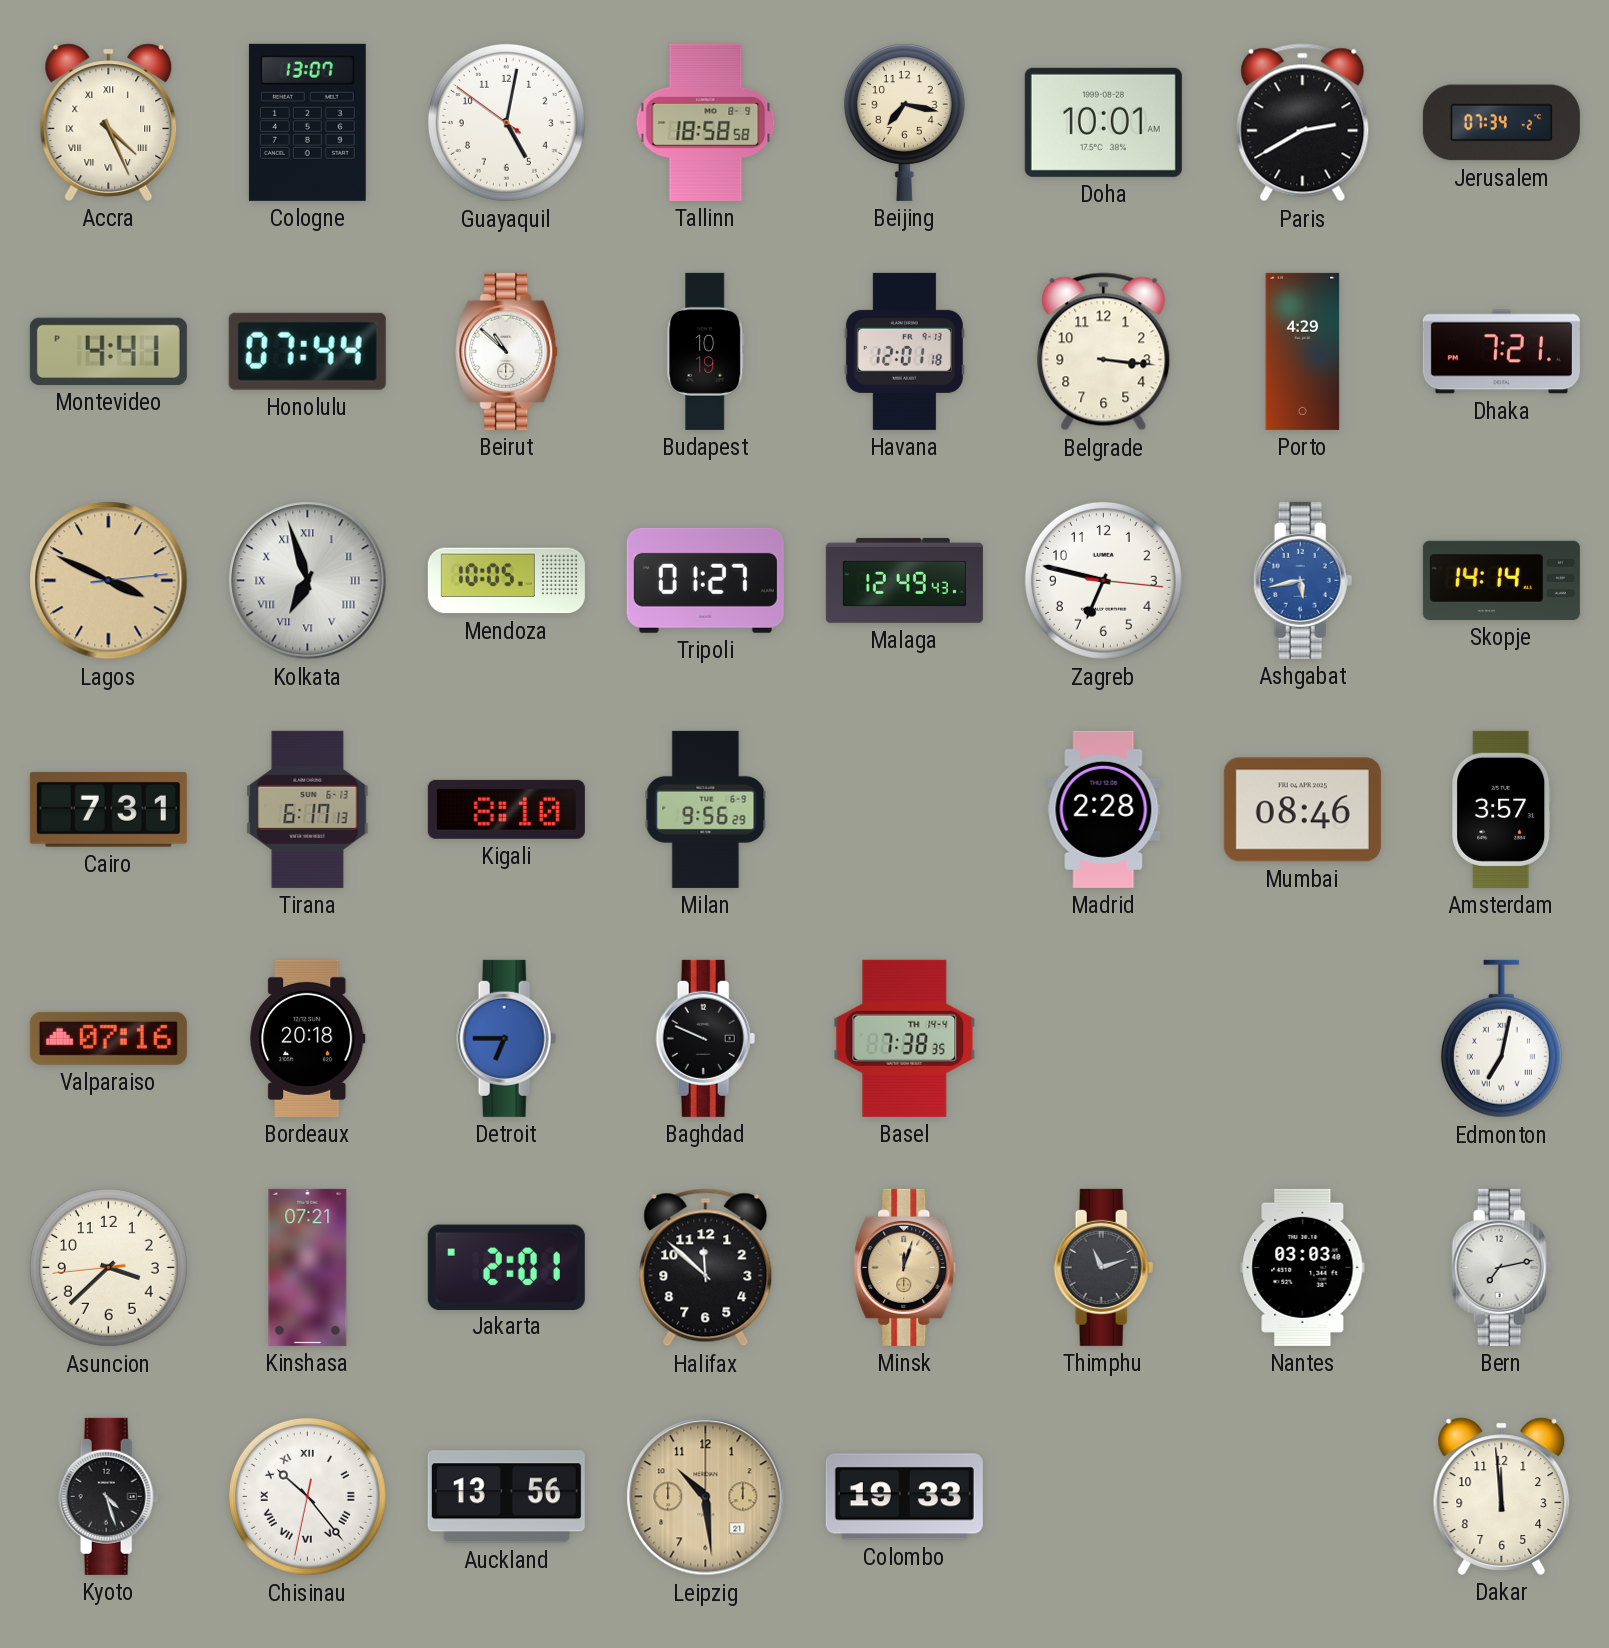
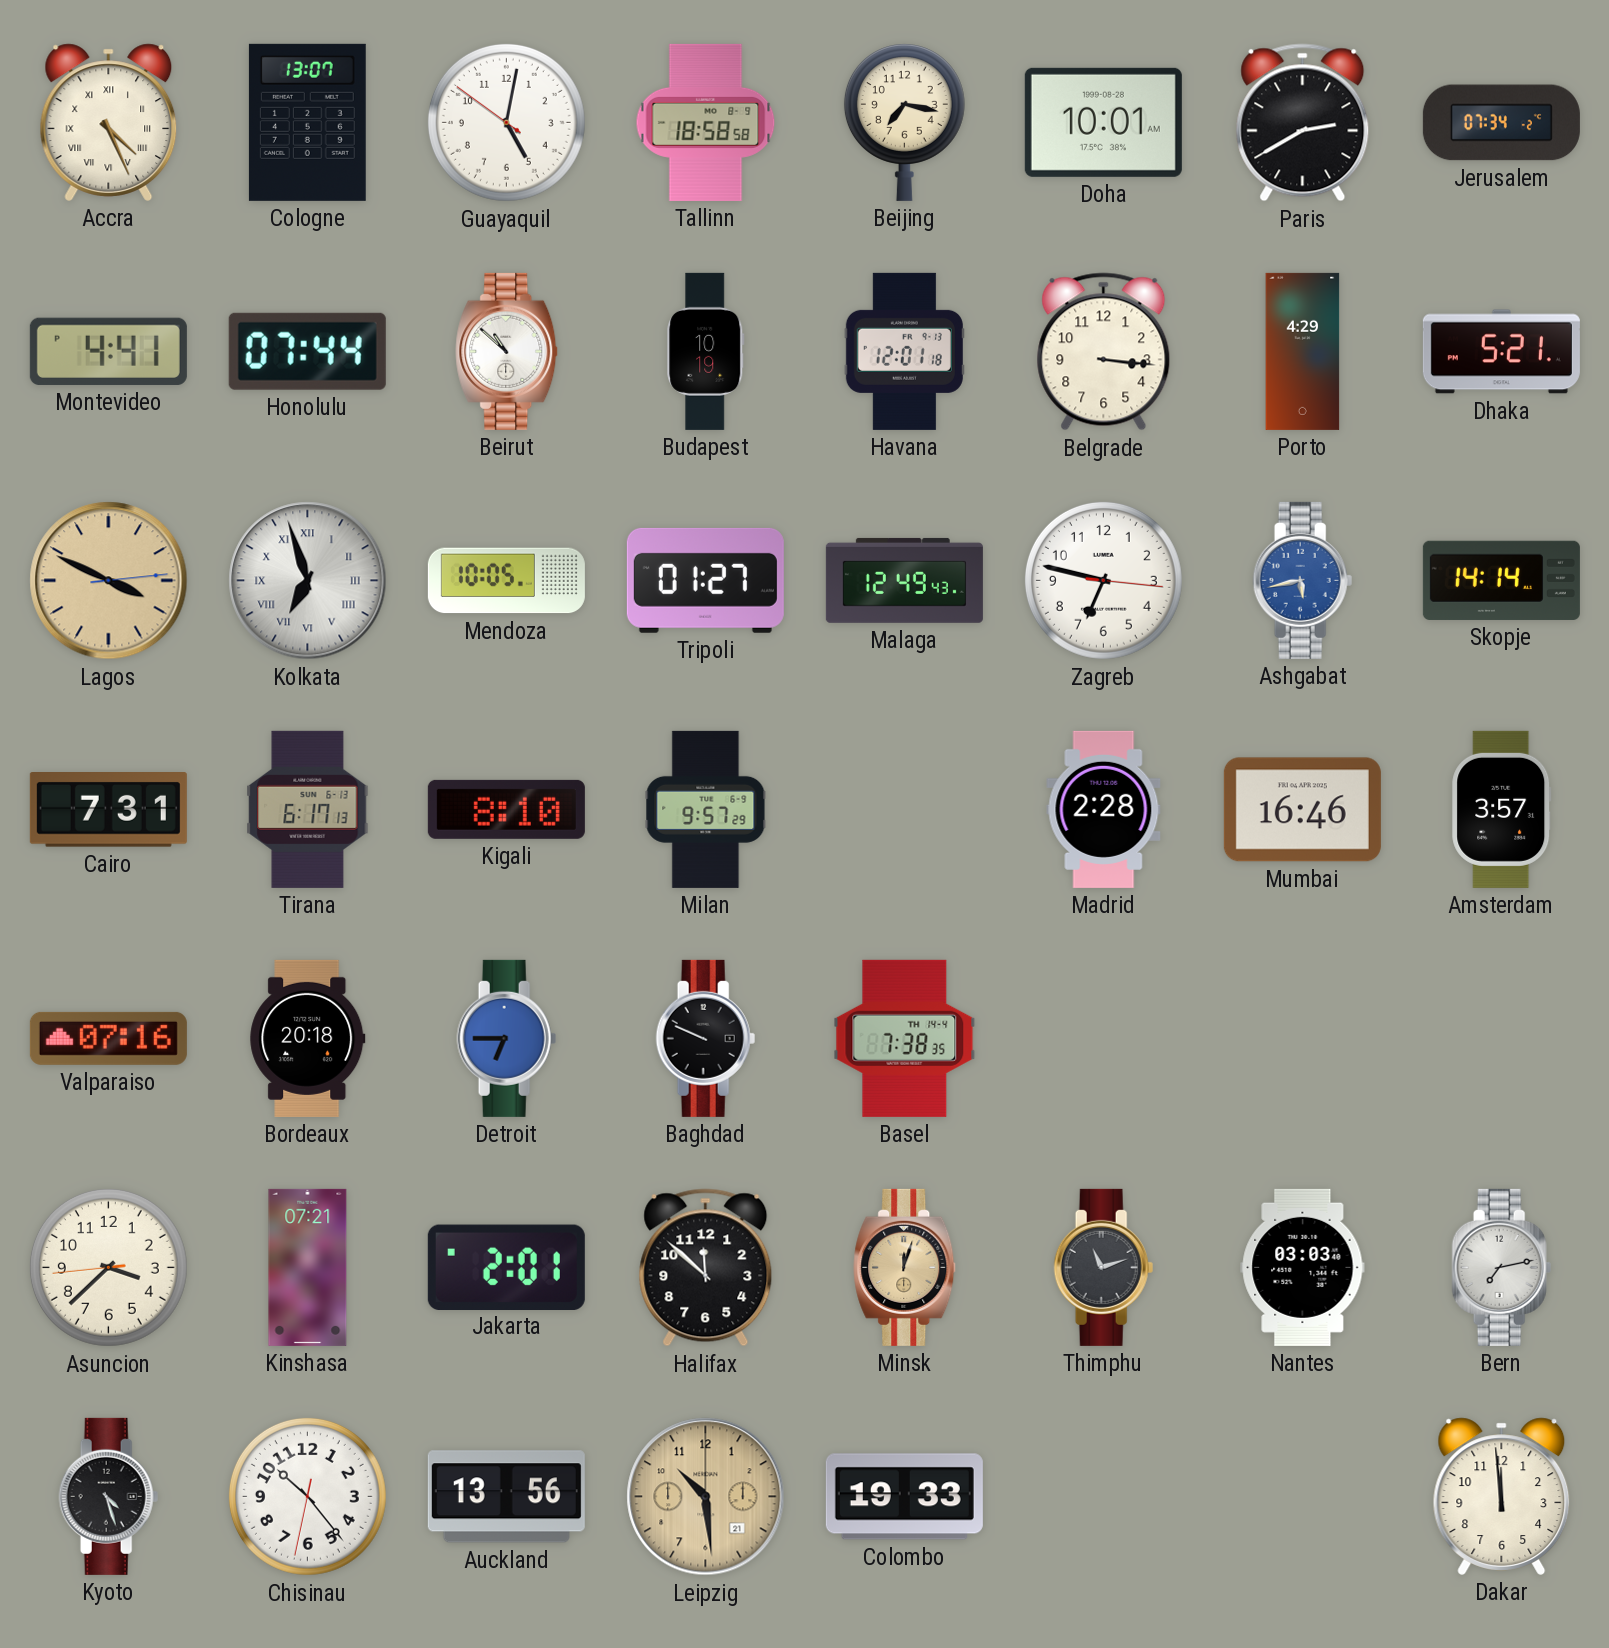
Dhaka: 7:21 -> 5:21
Milan: 9:56 -> 9:57
Mumbai: 08:46 -> 16:46
Edmonton: 7:02 -> none
Chisinau numerals: Roman -> Arabic
